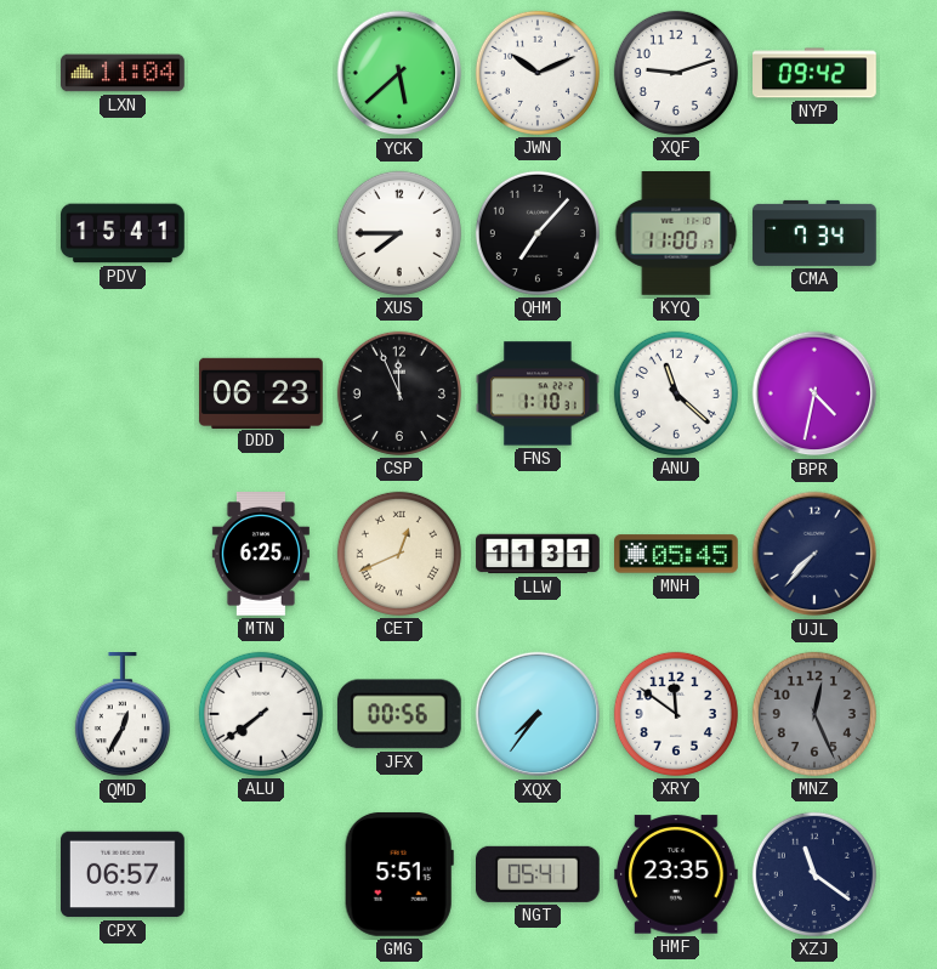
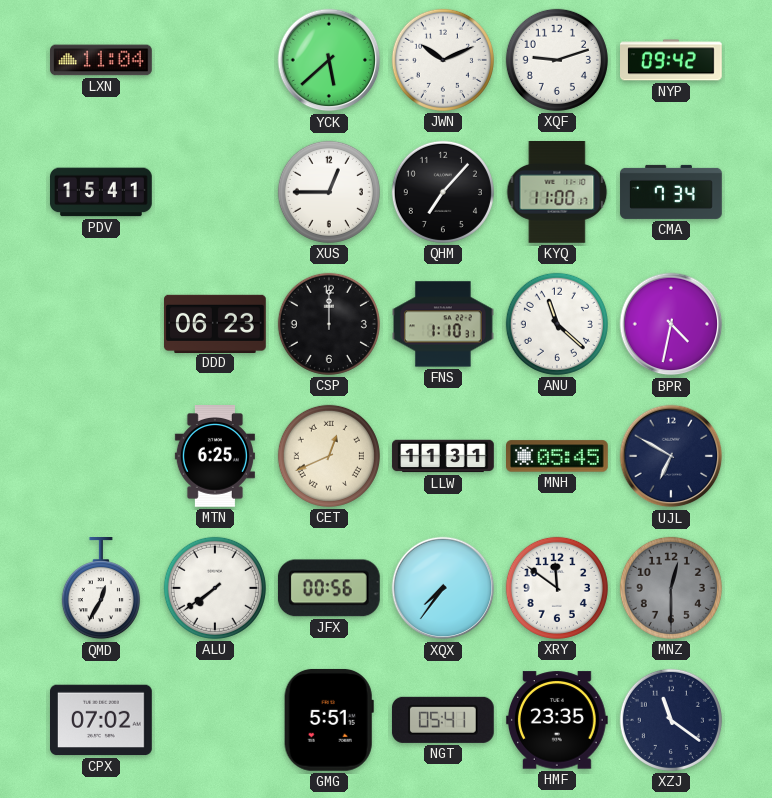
XUS: 7:45 -> 12:45
CSP: 11:56 -> 12:00
UJL: 7:37 -> 6:50
MNZ: 12:26 -> 12:30
CPX: 06:57 -> 07:02
